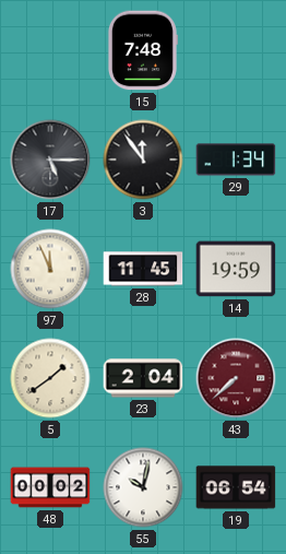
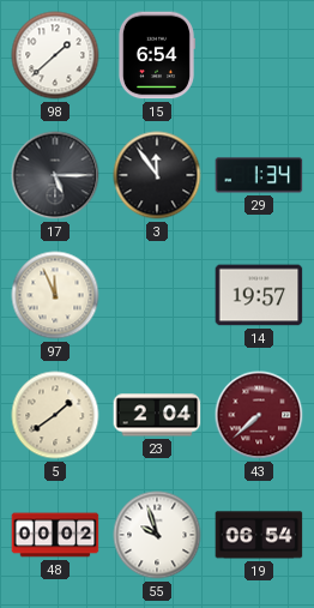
98: none -> 1:38
15: 7:48 -> 6:54
28: 11:45 -> none
14: 19:59 -> 19:57
55: 10:02 -> 9:57
